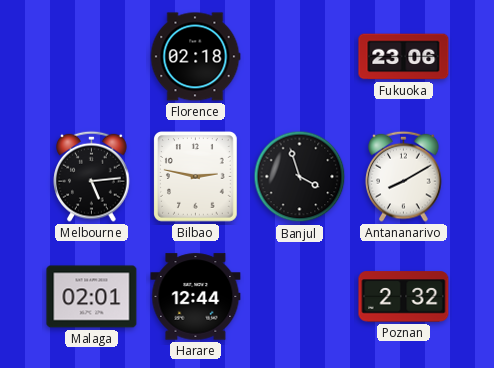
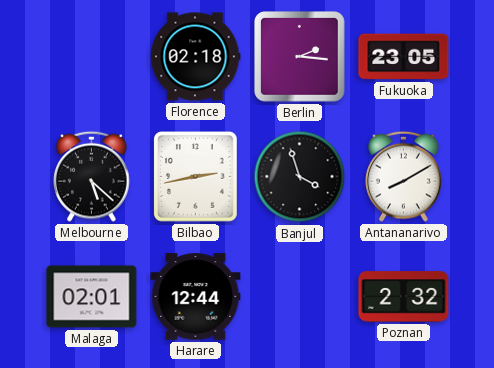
Berlin: none -> 2:16
Fukuoka: 23:06 -> 23:05
Melbourne: 5:14 -> 5:22
Bilbao: 2:47 -> 2:43
